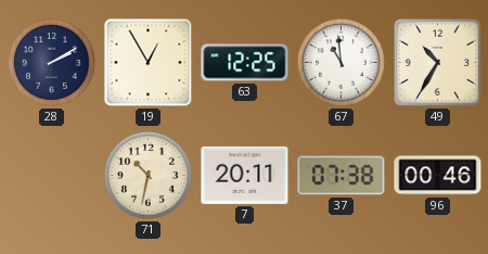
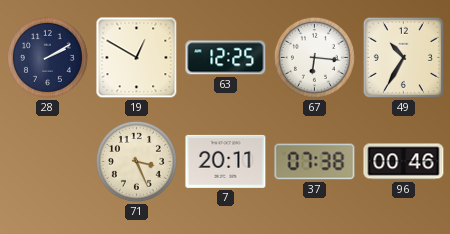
19: 12:55 -> 12:50
67: 10:59 -> 6:16
71: 10:32 -> 3:26
